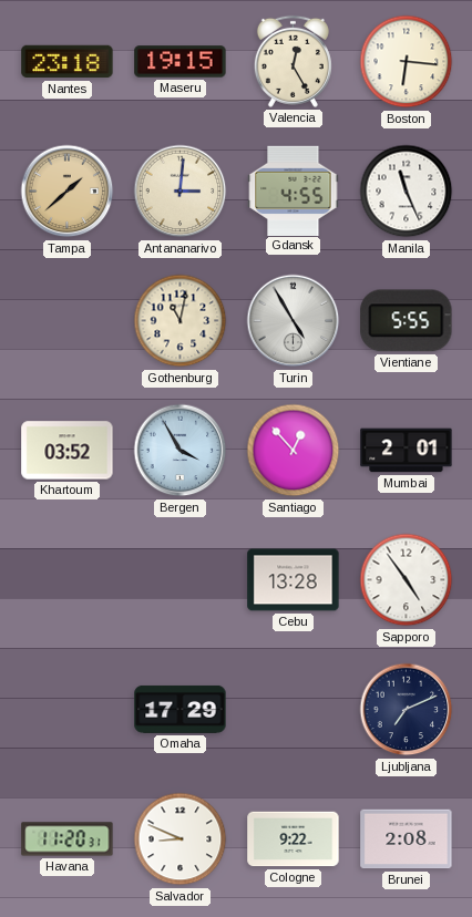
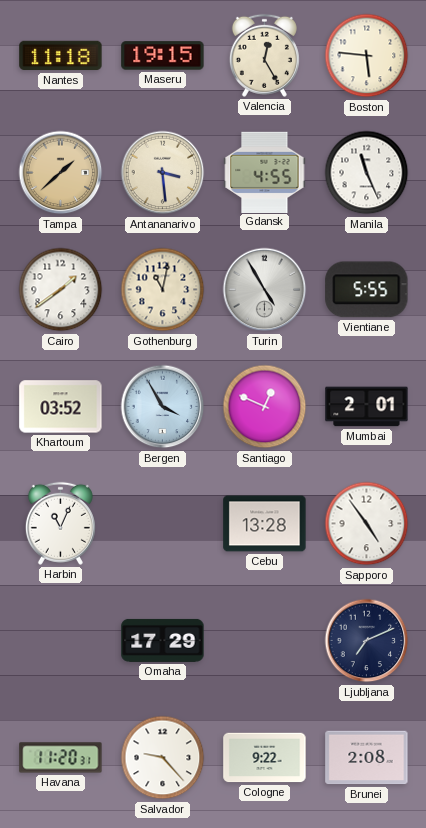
Nantes: 23:18 -> 11:18
Boston: 6:16 -> 5:46
Antananarivo: 3:01 -> 3:29
Cairo: none -> 1:39
Santiago: 12:53 -> 12:49
Harbin: none -> 11:04
Salvador: 8:49 -> 9:23
